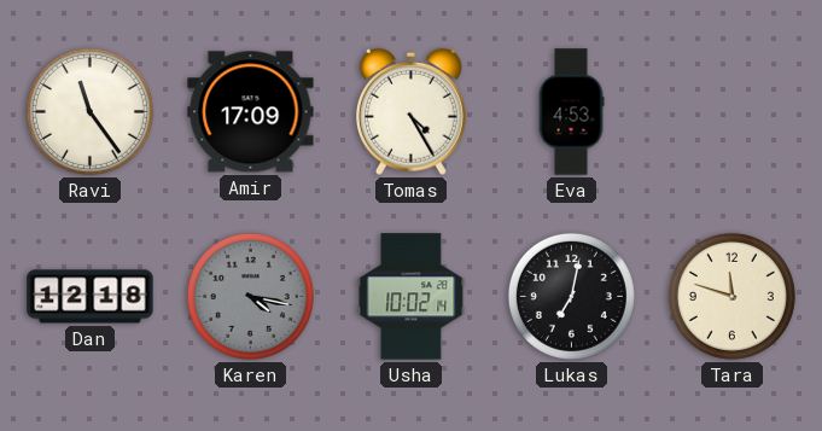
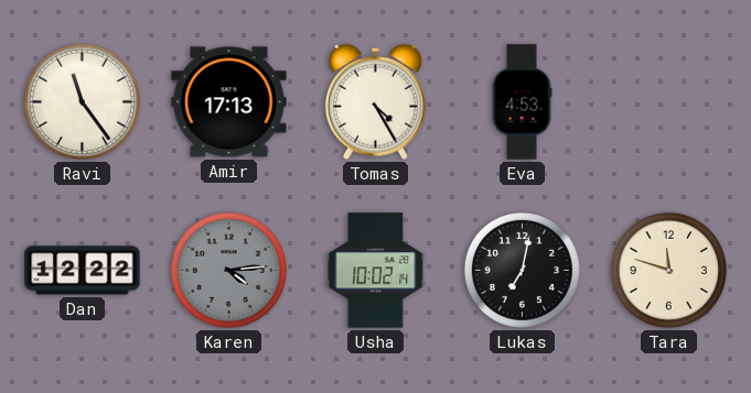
Amir: 17:09 -> 17:13
Dan: 12:18 -> 12:22
Karen: 4:17 -> 4:14
